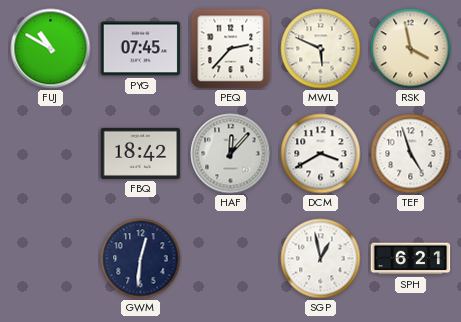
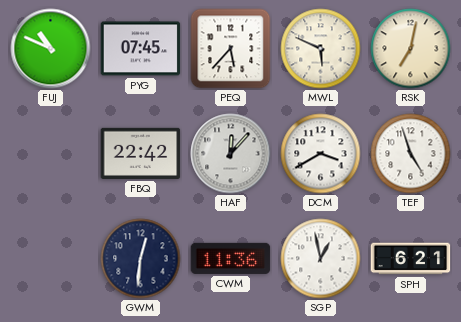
FUJ: 10:50 -> 10:49
PEQ: 2:37 -> 5:37
RSK: 3:58 -> 7:02
FBQ: 18:42 -> 22:42
CWM: none -> 11:36
